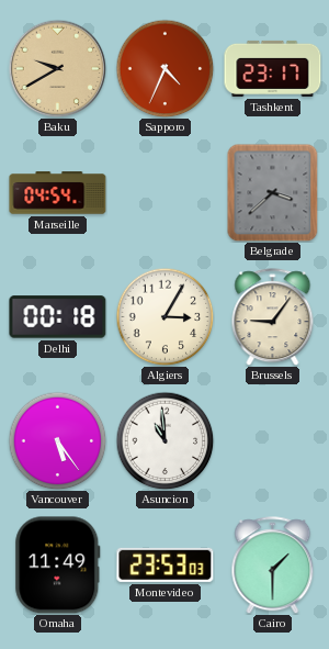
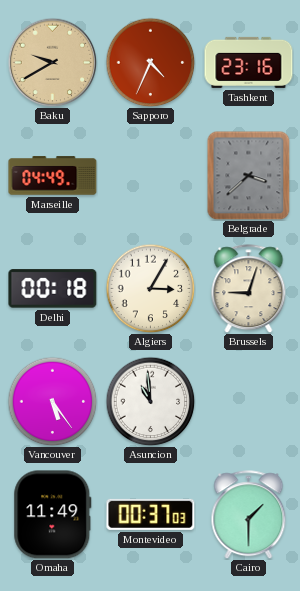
Tashkent: 23:17 -> 23:16
Marseille: 04:54 -> 04:49
Brussels: 9:06 -> 9:03
Montevideo: 23:53 -> 00:37
